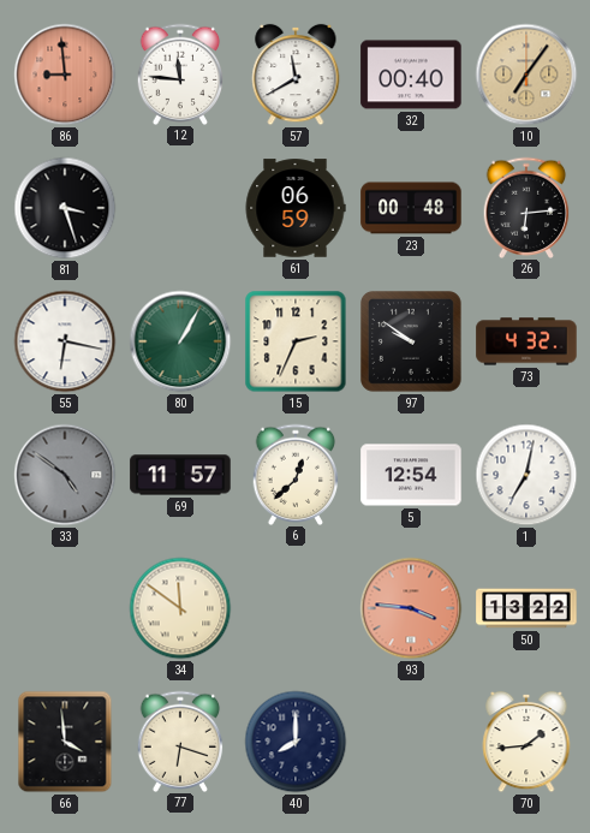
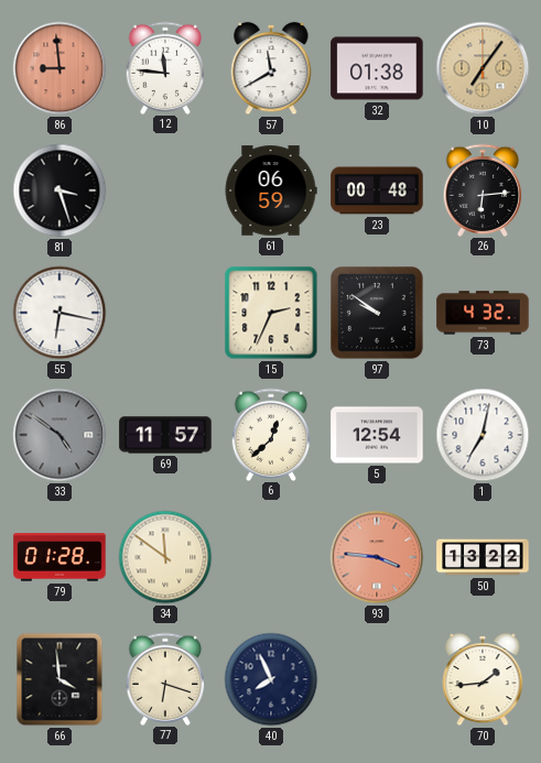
32: 00:40 -> 01:38
80: 1:05 -> none
79: none -> 01:28
40: 8:00 -> 7:56
